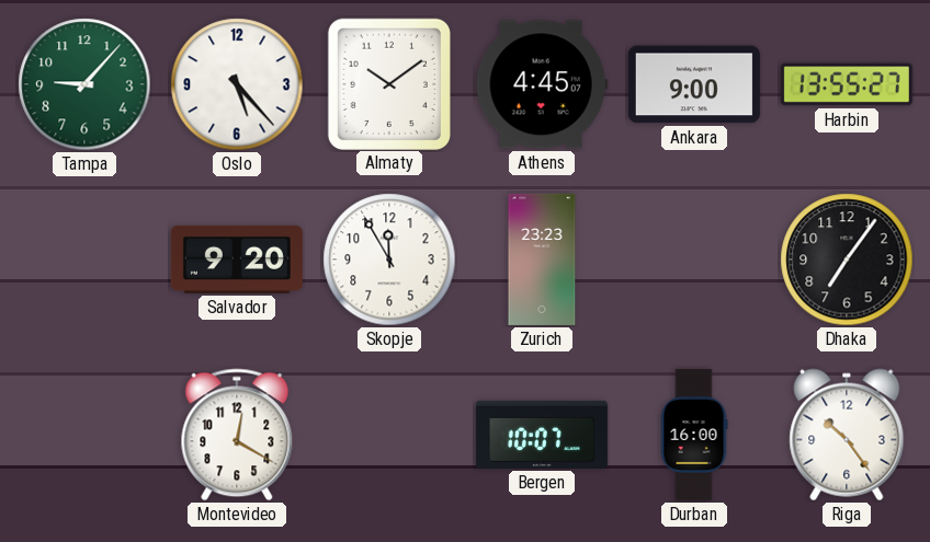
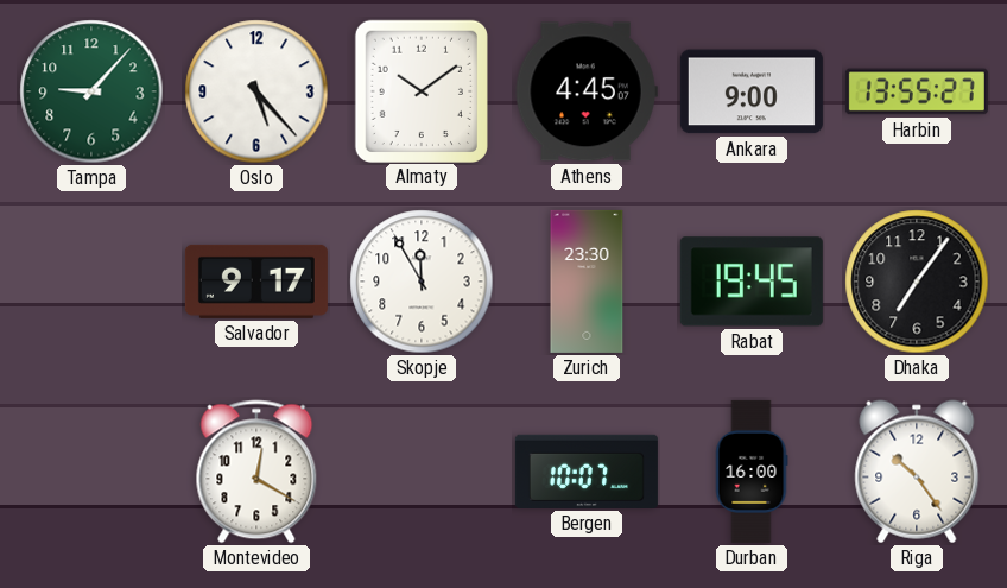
Salvador: 9:20 -> 9:17
Zurich: 23:23 -> 23:30
Rabat: none -> 19:45
